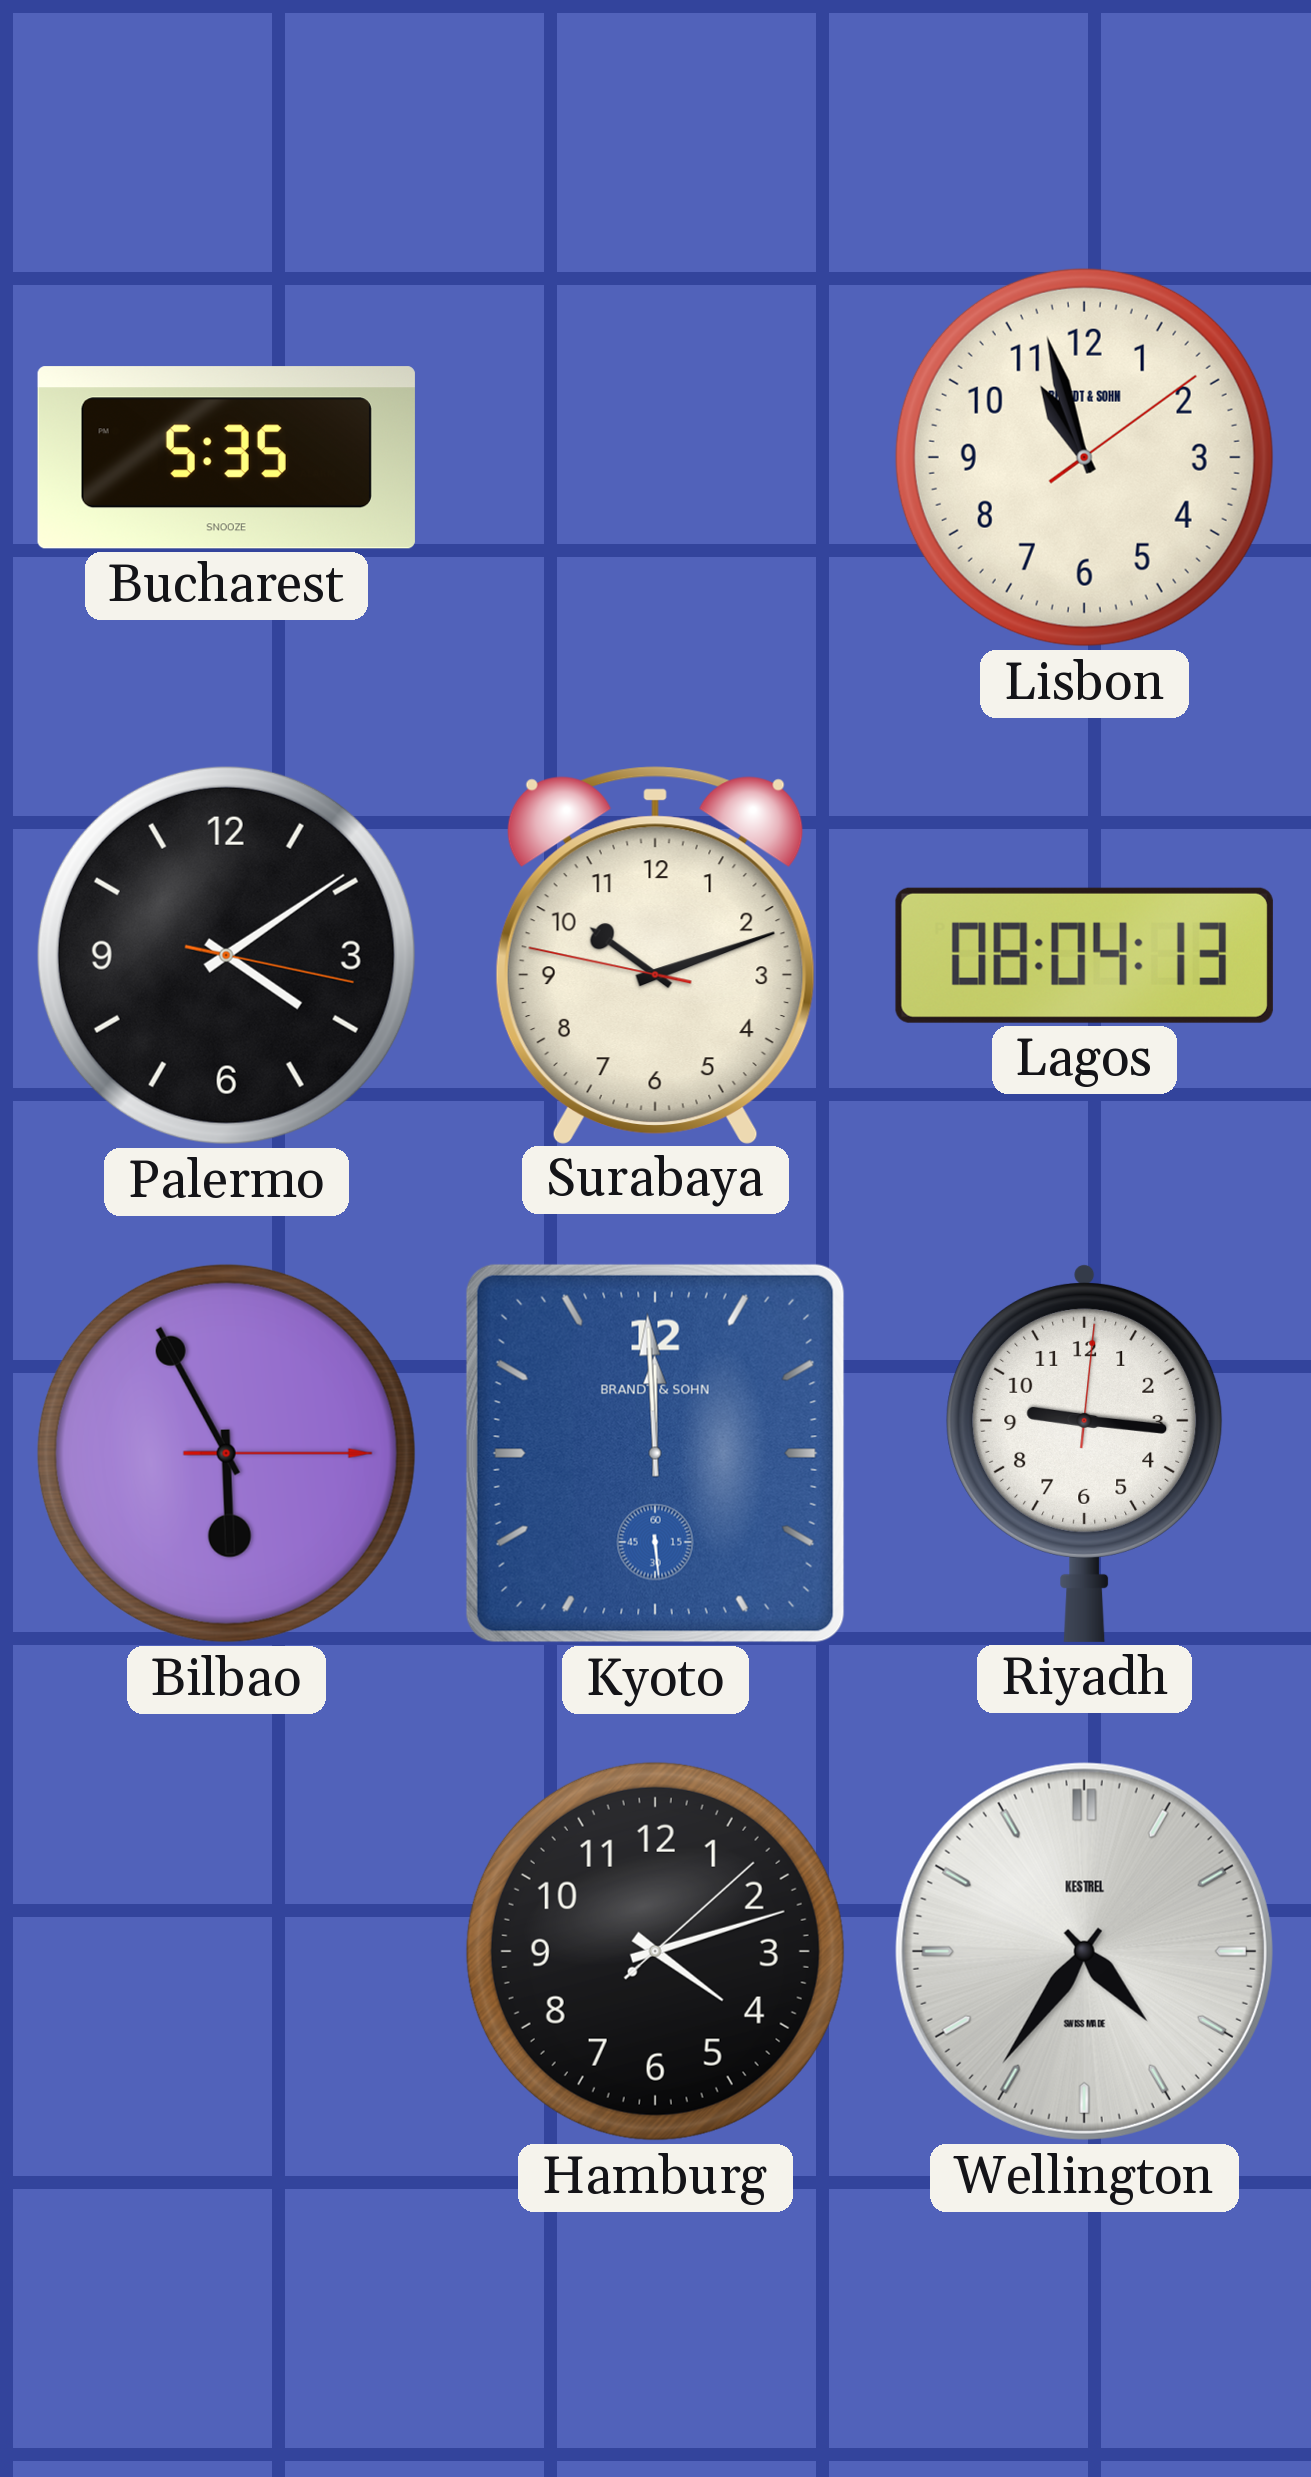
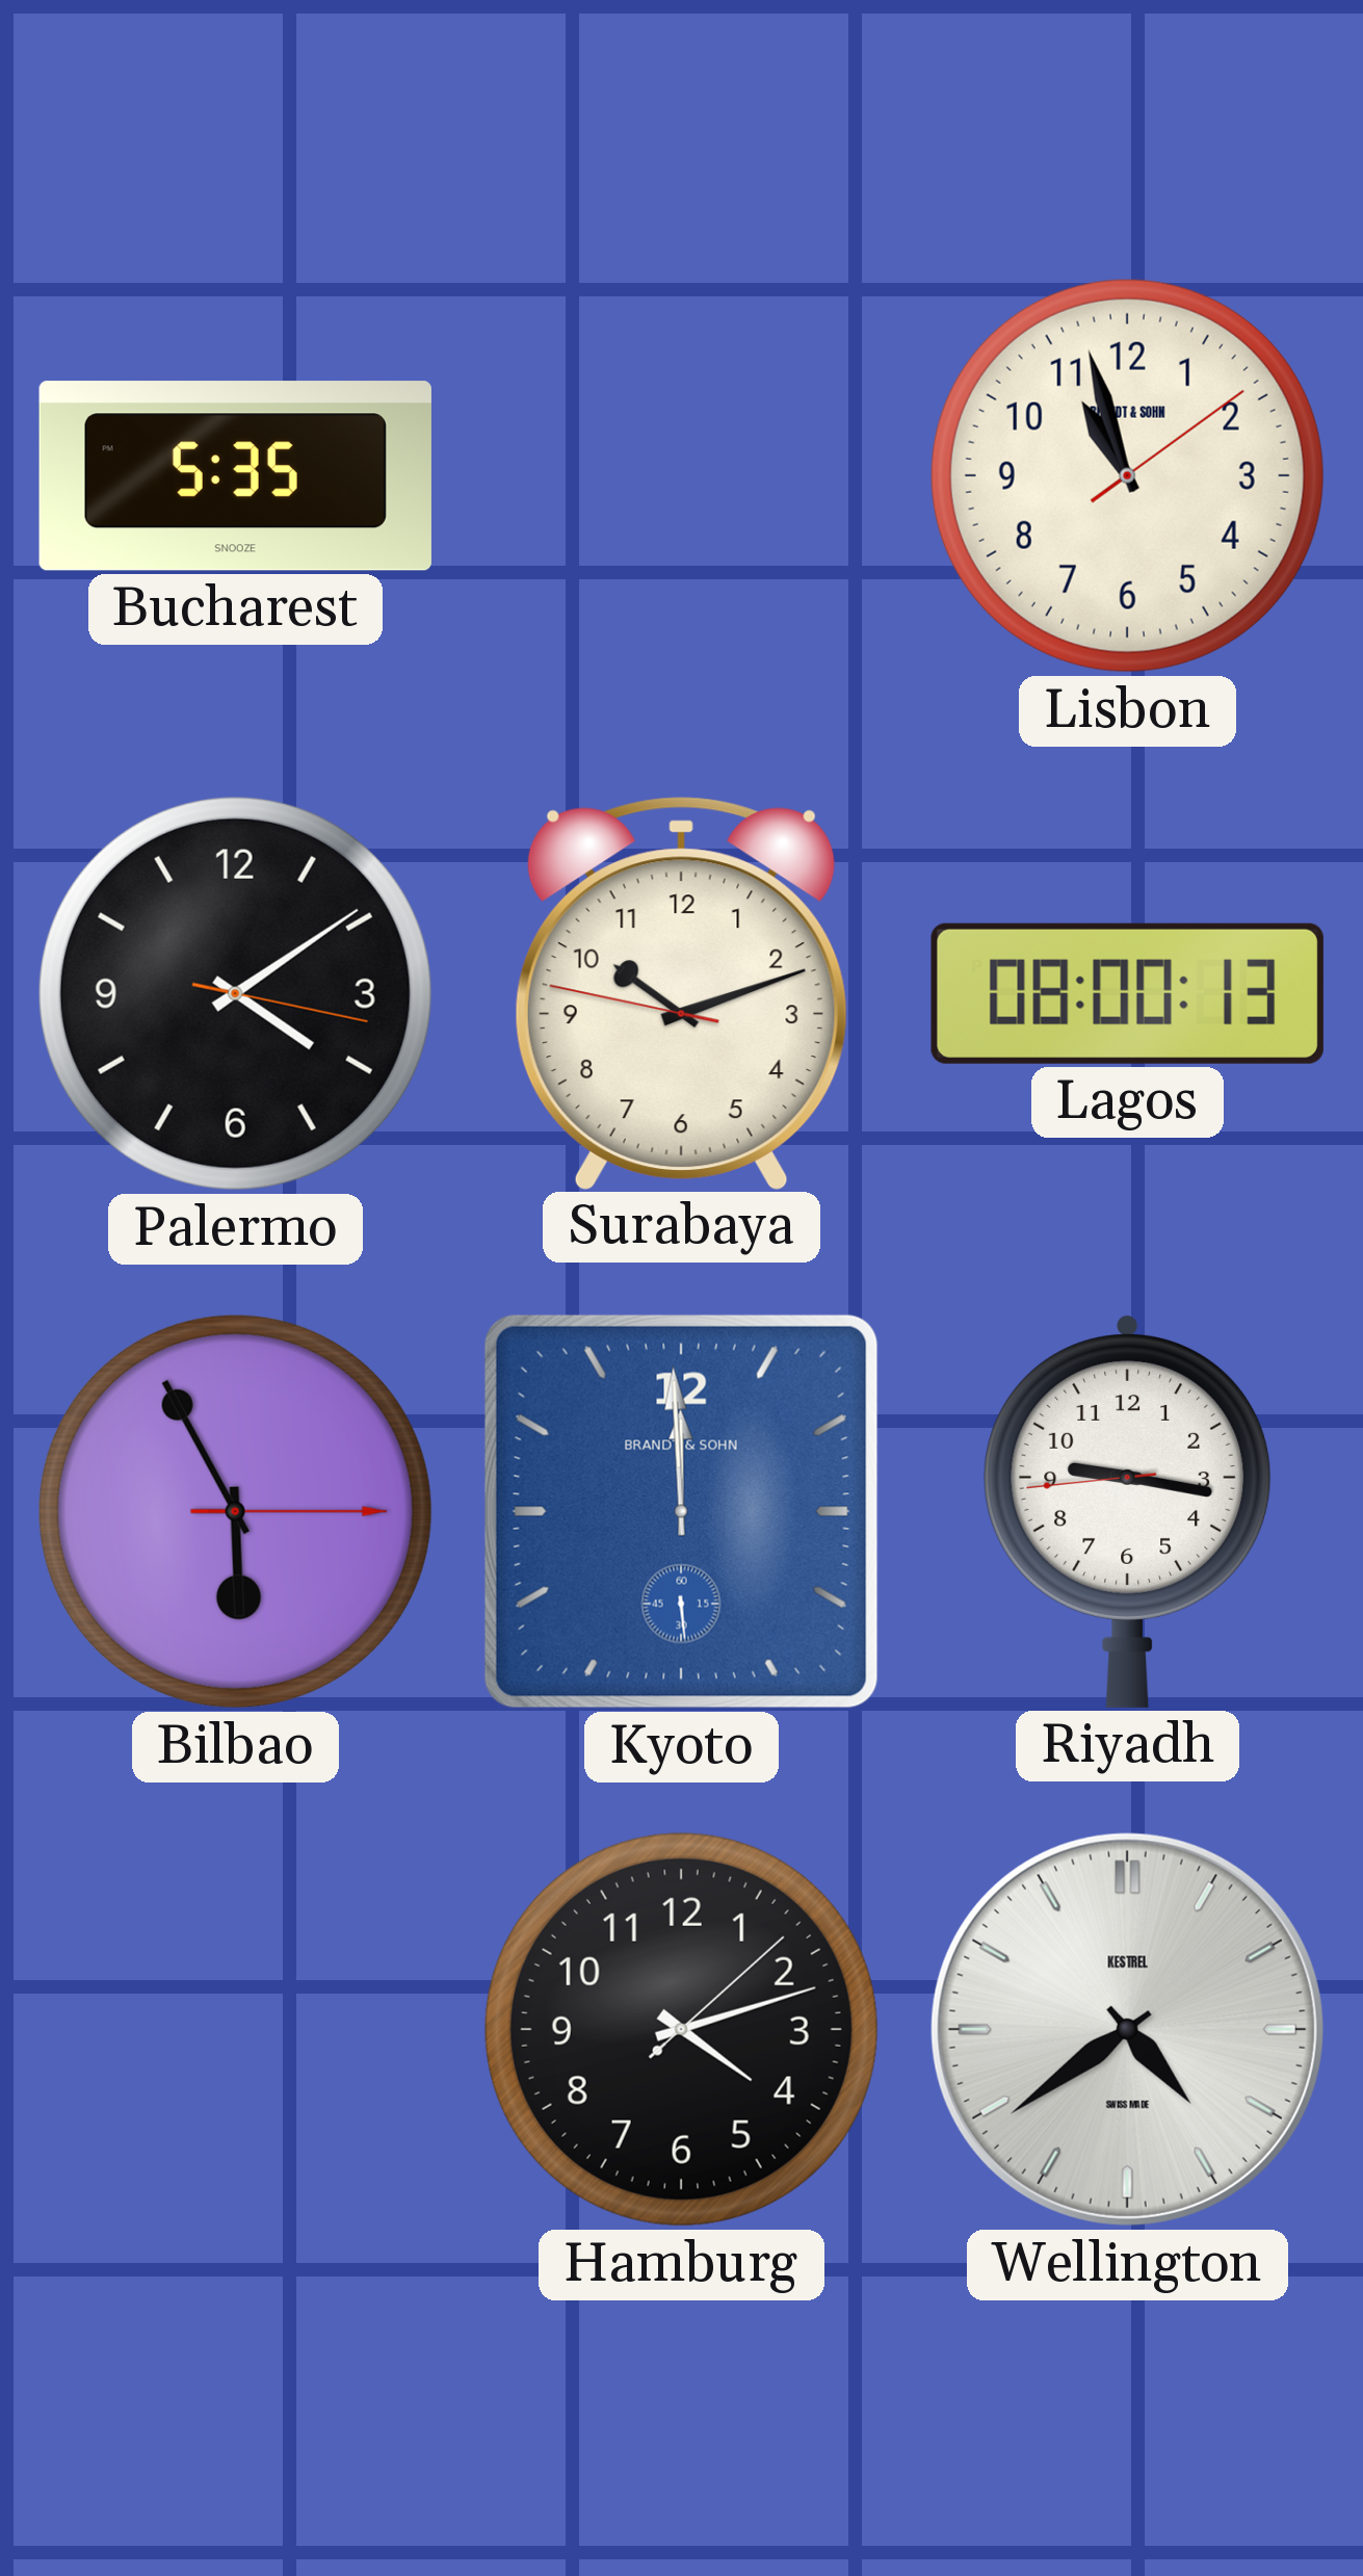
Lagos: 08:04 -> 08:00
Riyadh: 9:16:01 -> 9:16:44
Wellington: 4:36 -> 4:39
